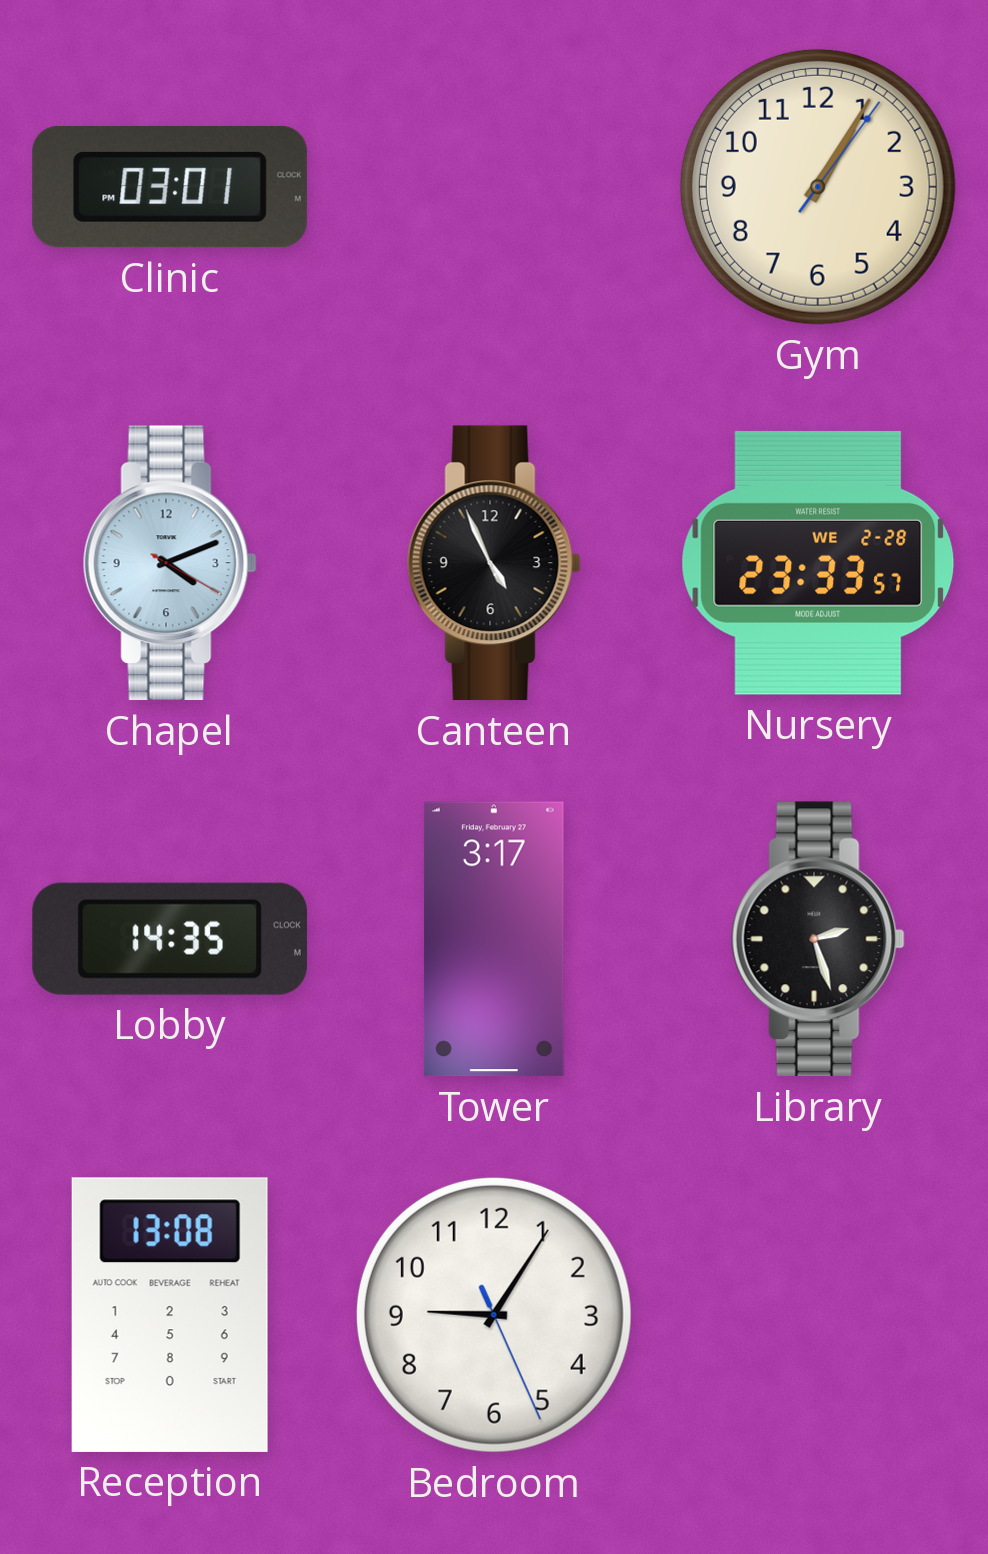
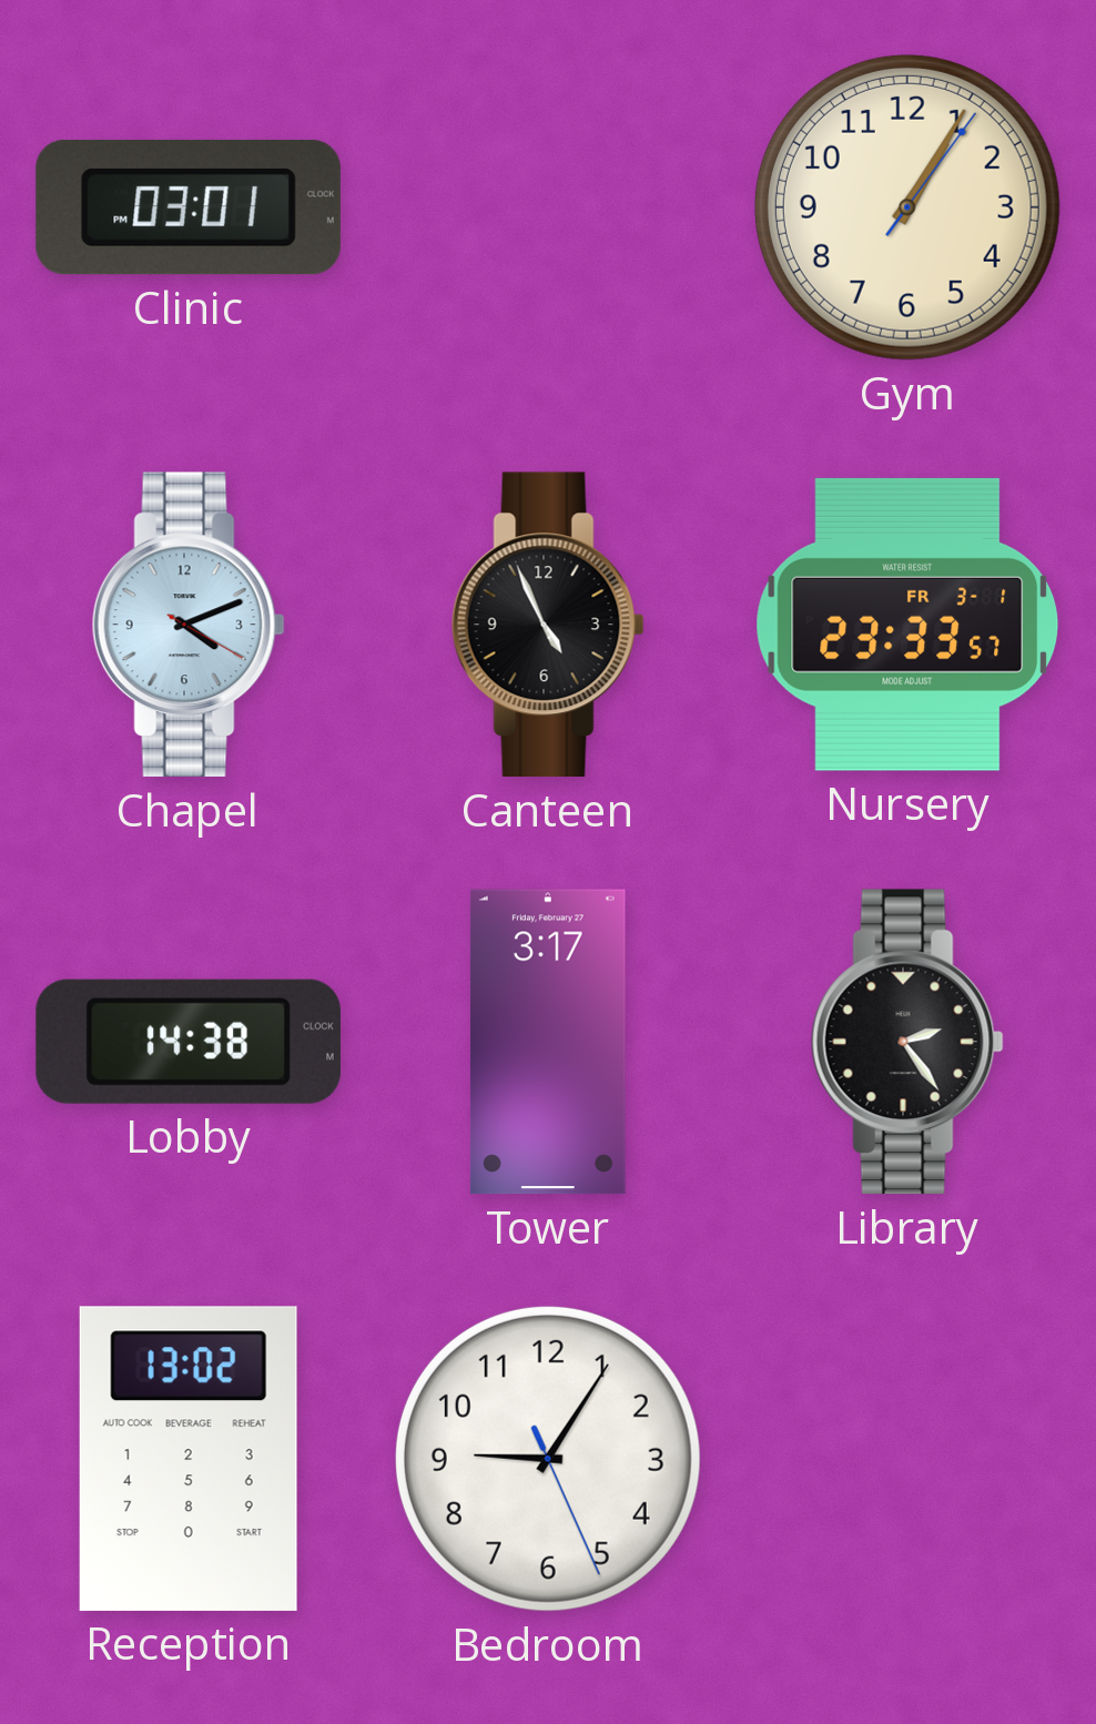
Nursery date: WE 2-28 -> FR 3-1
Lobby: 14:35 -> 14:38
Library: 2:27 -> 2:24
Reception: 13:08 -> 13:02
